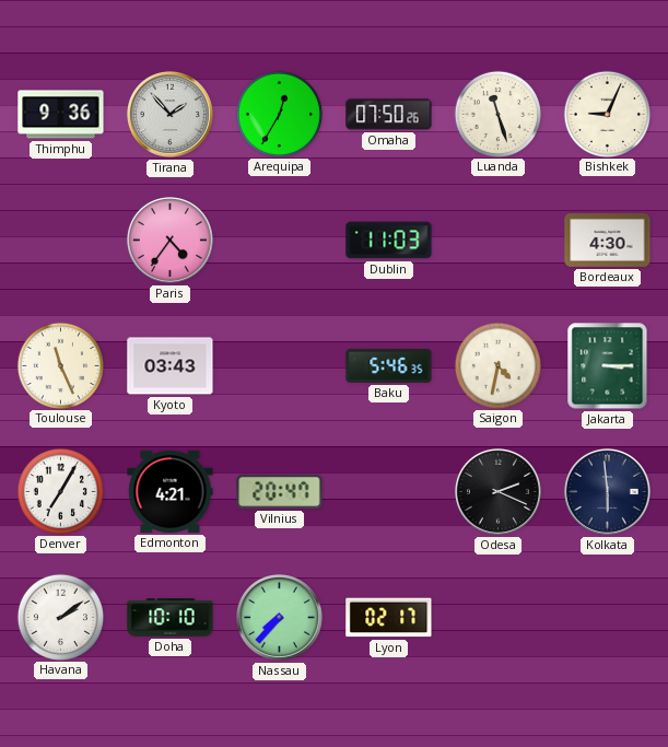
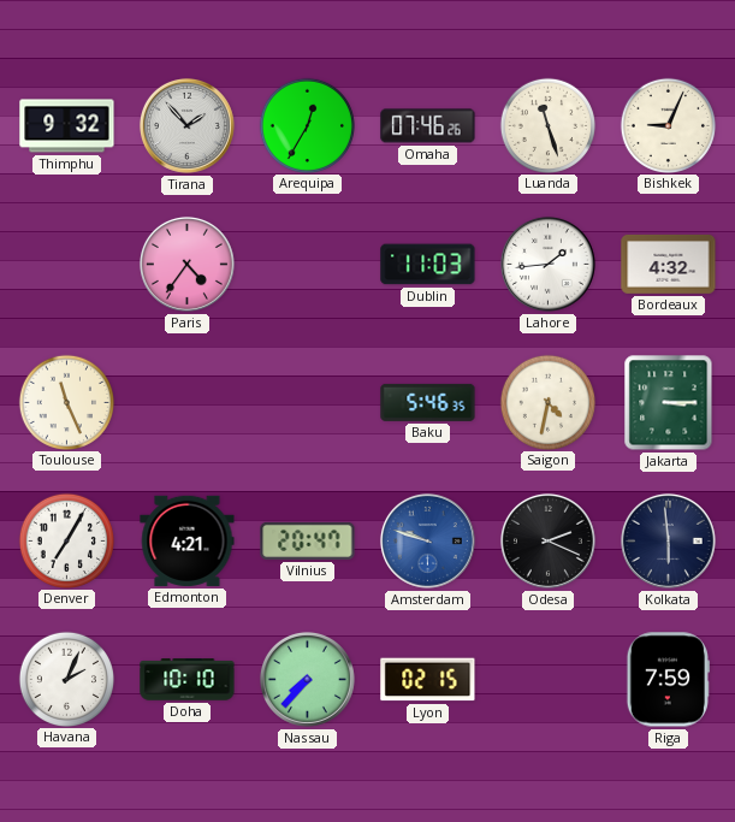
Thimphu: 9:36 -> 9:32
Omaha: 07:50 -> 07:46
Lahore: none -> 1:44
Bordeaux: 4:30 -> 4:32
Kyoto: 03:43 -> none
Amsterdam: none -> 9:48
Havana: 2:09 -> 2:04
Lyon: 02:17 -> 02:15
Riga: none -> 7:59
